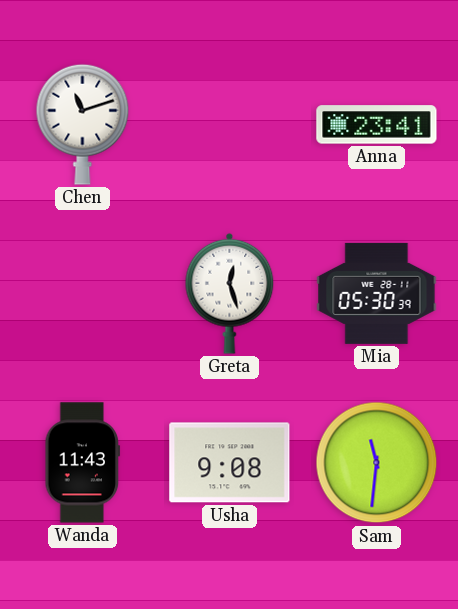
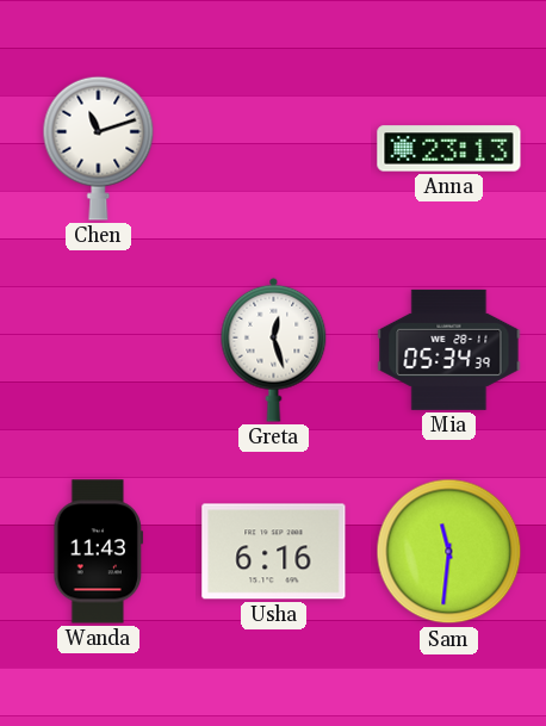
Anna: 23:41 -> 23:13
Mia: 05:30 -> 05:34
Usha: 9:08 -> 6:16
